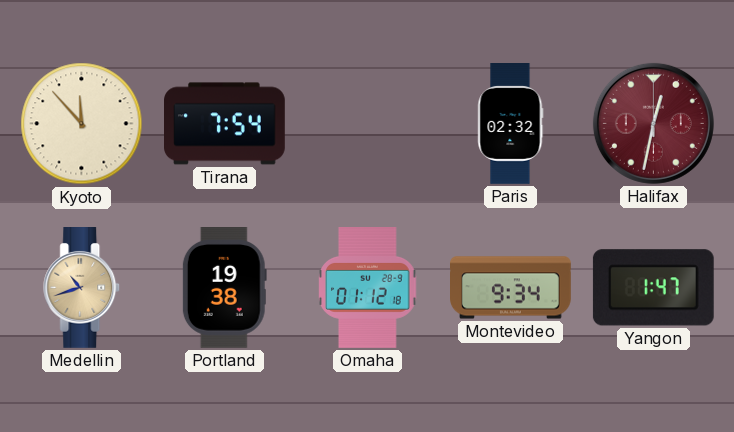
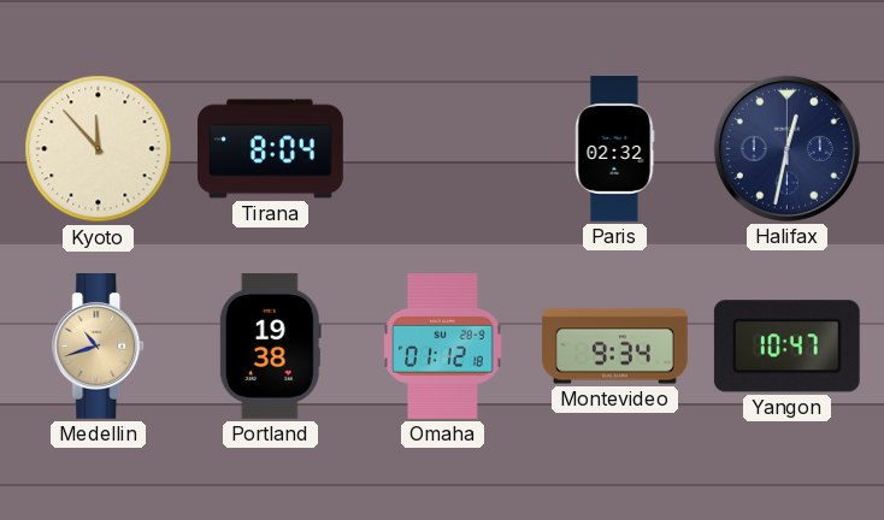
Tirana: 7:54 -> 8:04
Halifax dial: burgundy -> navy
Yangon: 1:47 -> 10:47
